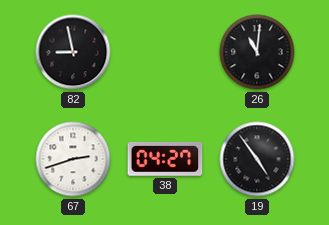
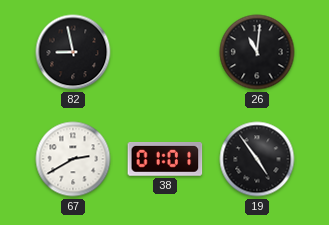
67: 2:42 -> 2:40
38: 04:27 -> 01:01
